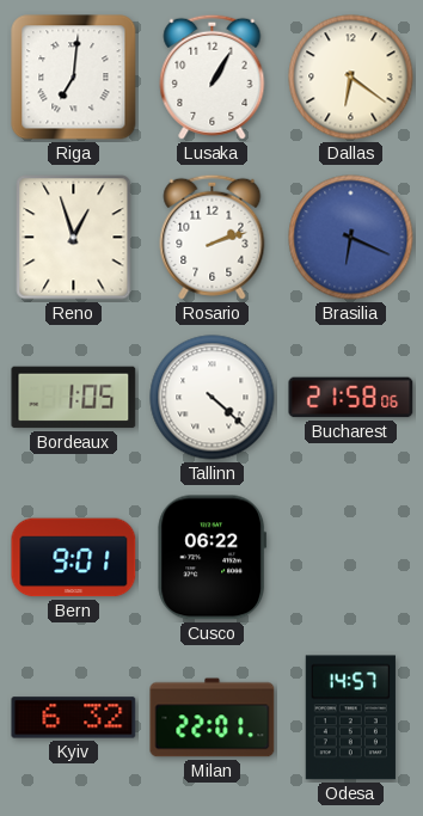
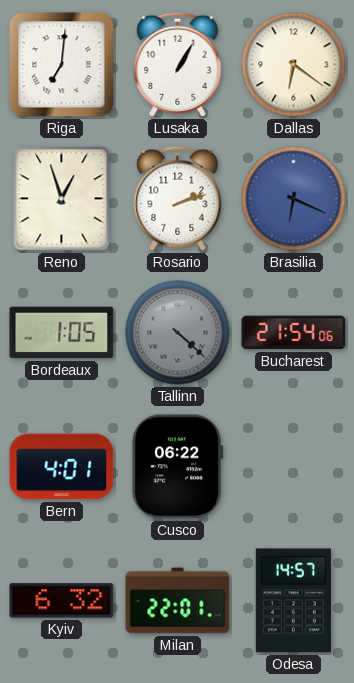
Tallinn dial: white -> grey
Bucharest: 21:58 -> 21:54
Bern: 9:01 -> 4:01
